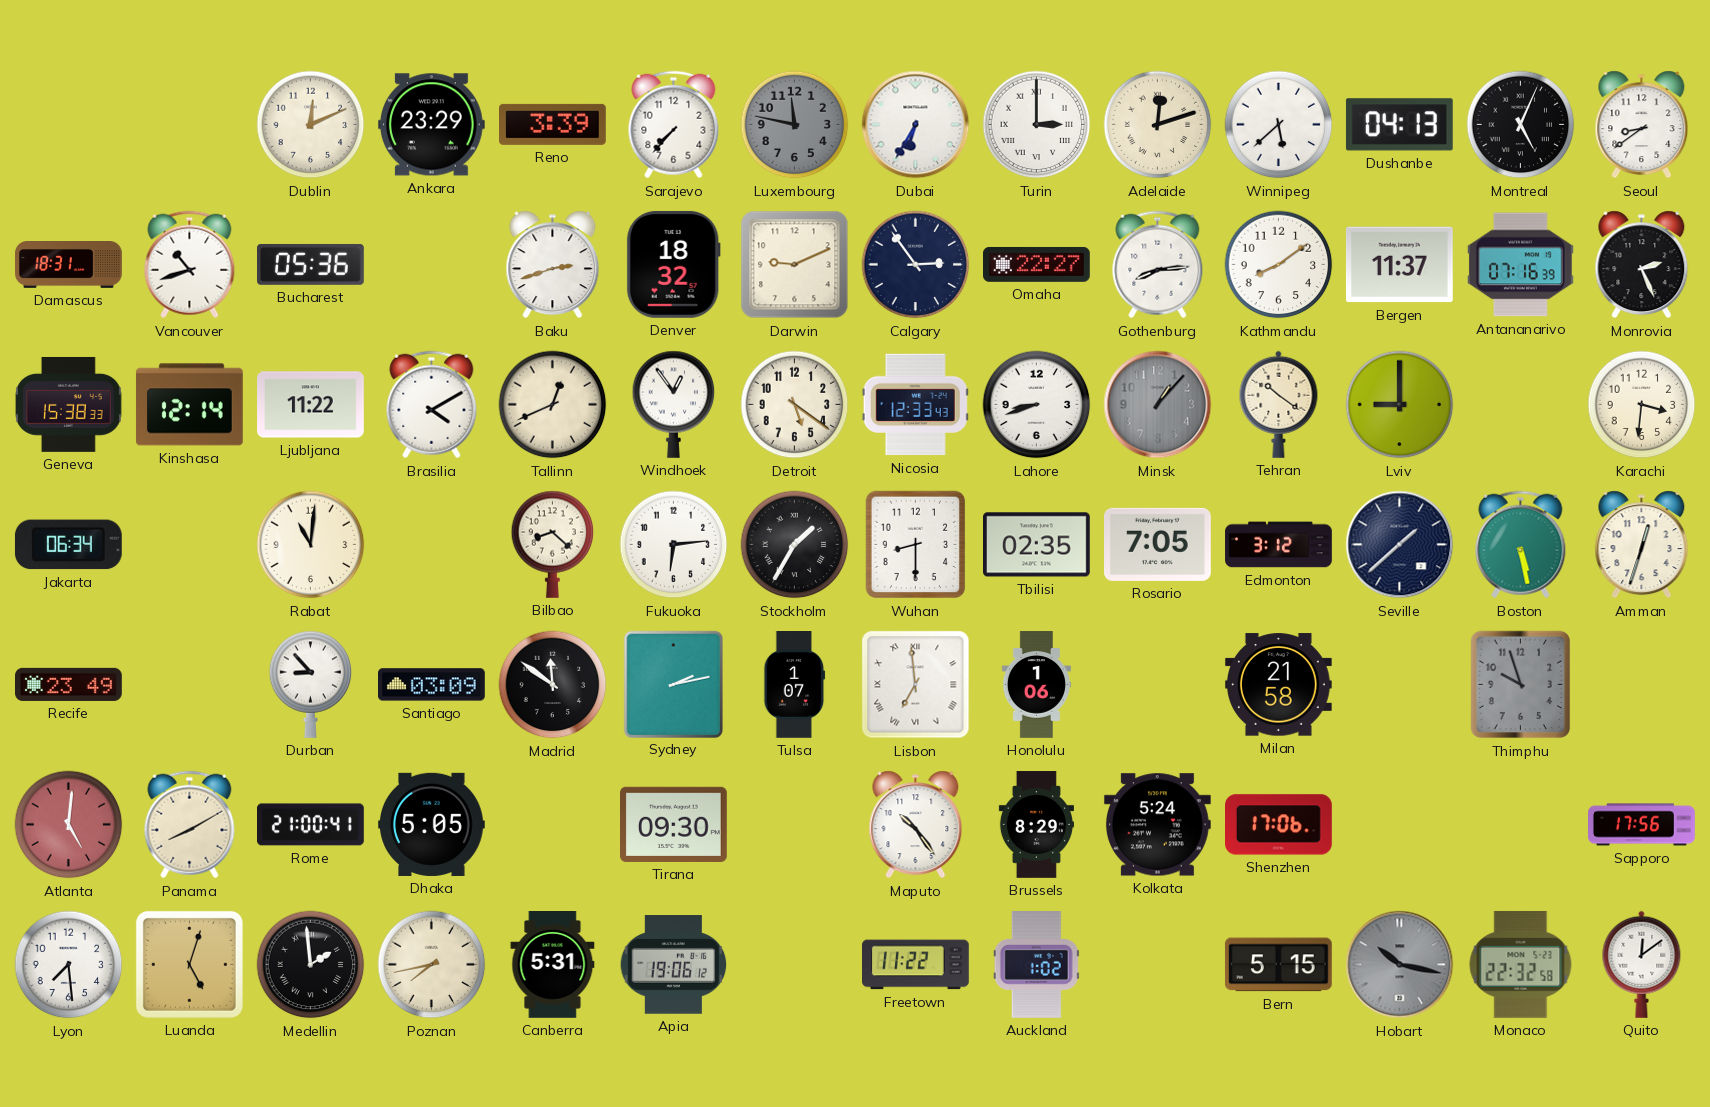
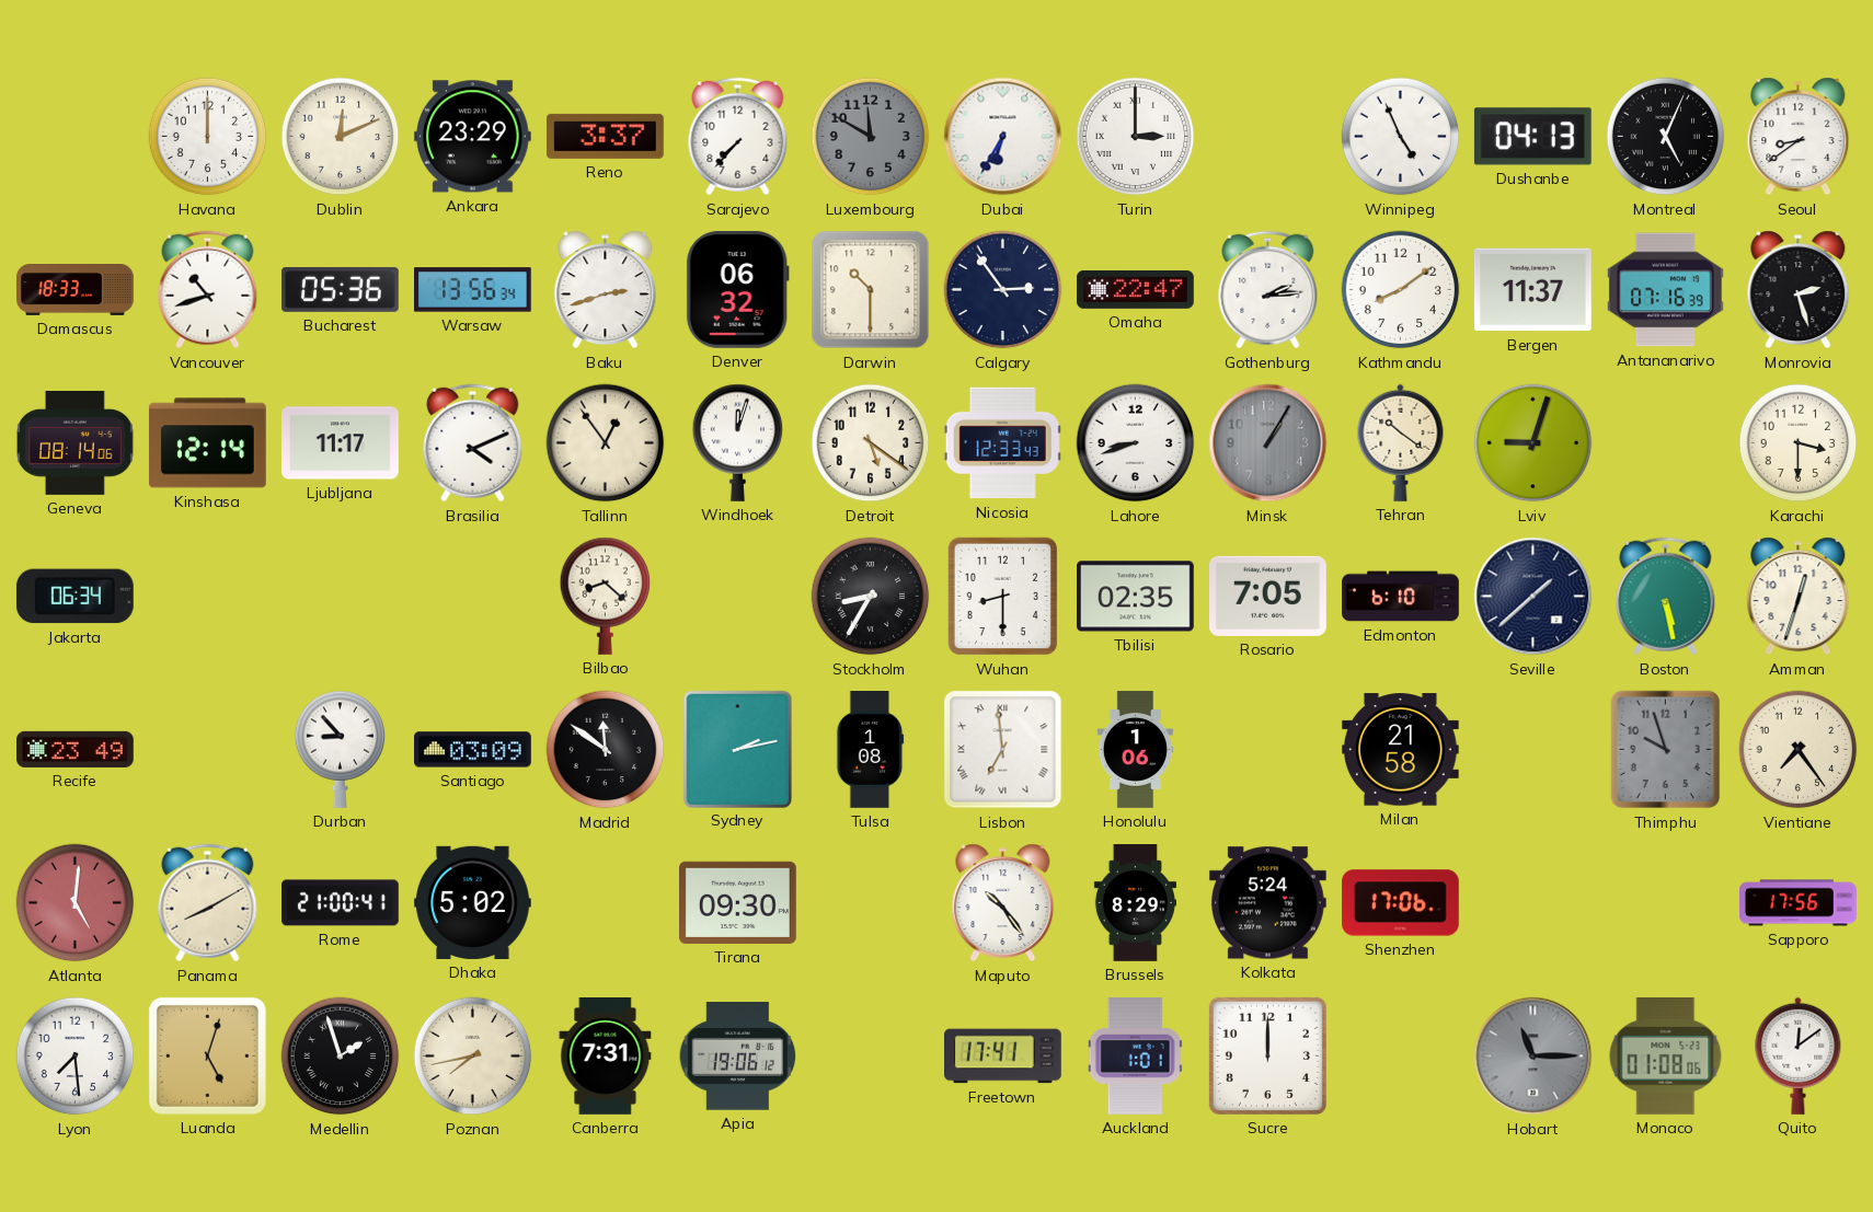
Havana: none -> 12:00
Reno: 3:39 -> 3:37
Luxembourg: 11:47 -> 11:50
Adelaide: 12:12 -> none
Winnipeg: 5:38 -> 4:56
Damascus: 18:31 -> 18:33
Warsaw: none -> 13:56
Denver: 18:32 -> 06:32
Darwin: 9:11 -> 10:30
Omaha: 22:27 -> 22:47
Gothenburg: 8:14 -> 2:14
Monrovia: 2:26 -> 2:27
Geneva: 15:38 -> 08:14
Ljubljana: 11:22 -> 11:17
Brasilia: 4:10 -> 4:11
Tallinn: 12:41 -> 12:54
Windhoek: 12:54 -> 12:03
Minsk: 1:07 -> 1:05
Lviv: 9:00 -> 9:03
Karachi: 3:31 -> 3:30
Rabat: 11:01 -> none
Fukuoka: 6:14 -> none
Stockholm: 1:35 -> 8:35
Edmonton: 3:12 -> 6:10
Tulsa: 1:07 -> 1:08
Vientiane: none -> 7:24
Dhaka: 5:05 -> 5:02
Medellin: 1:59 -> 1:57
Canberra: 5:31 -> 7:31
Freetown: 11:22 -> 17:41
Auckland: 1:02 -> 1:01
Sucre: none -> 12:00
Bern: 5:15 -> none
Hobart: 10:17 -> 11:15
Monaco: 22:32 -> 01:08
